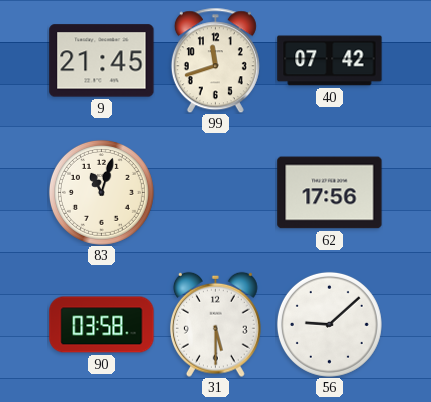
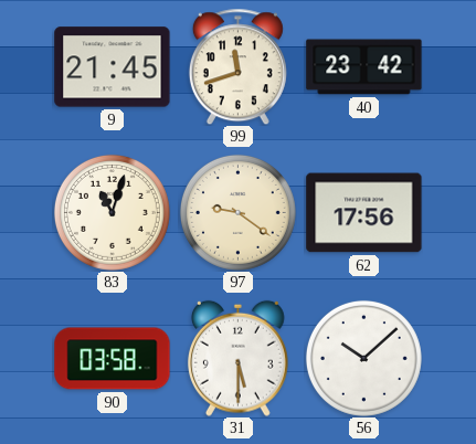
40: 07:42 -> 23:42
97: none -> 9:21
56: 9:08 -> 10:08
